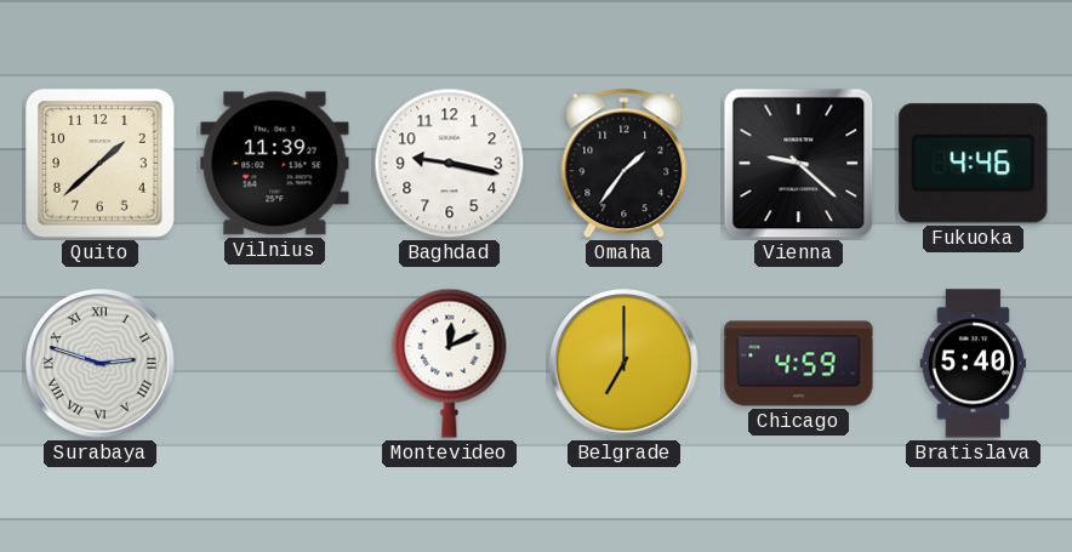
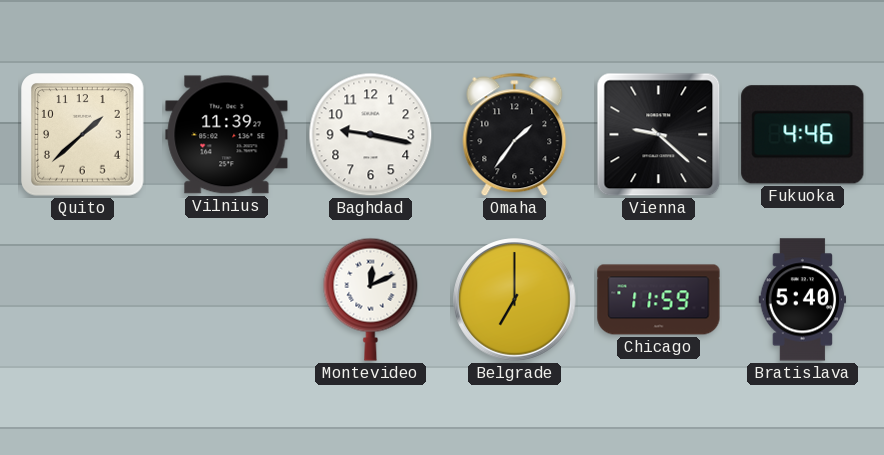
Surabaya: 2:48 -> none
Chicago: 4:59 -> 11:59
